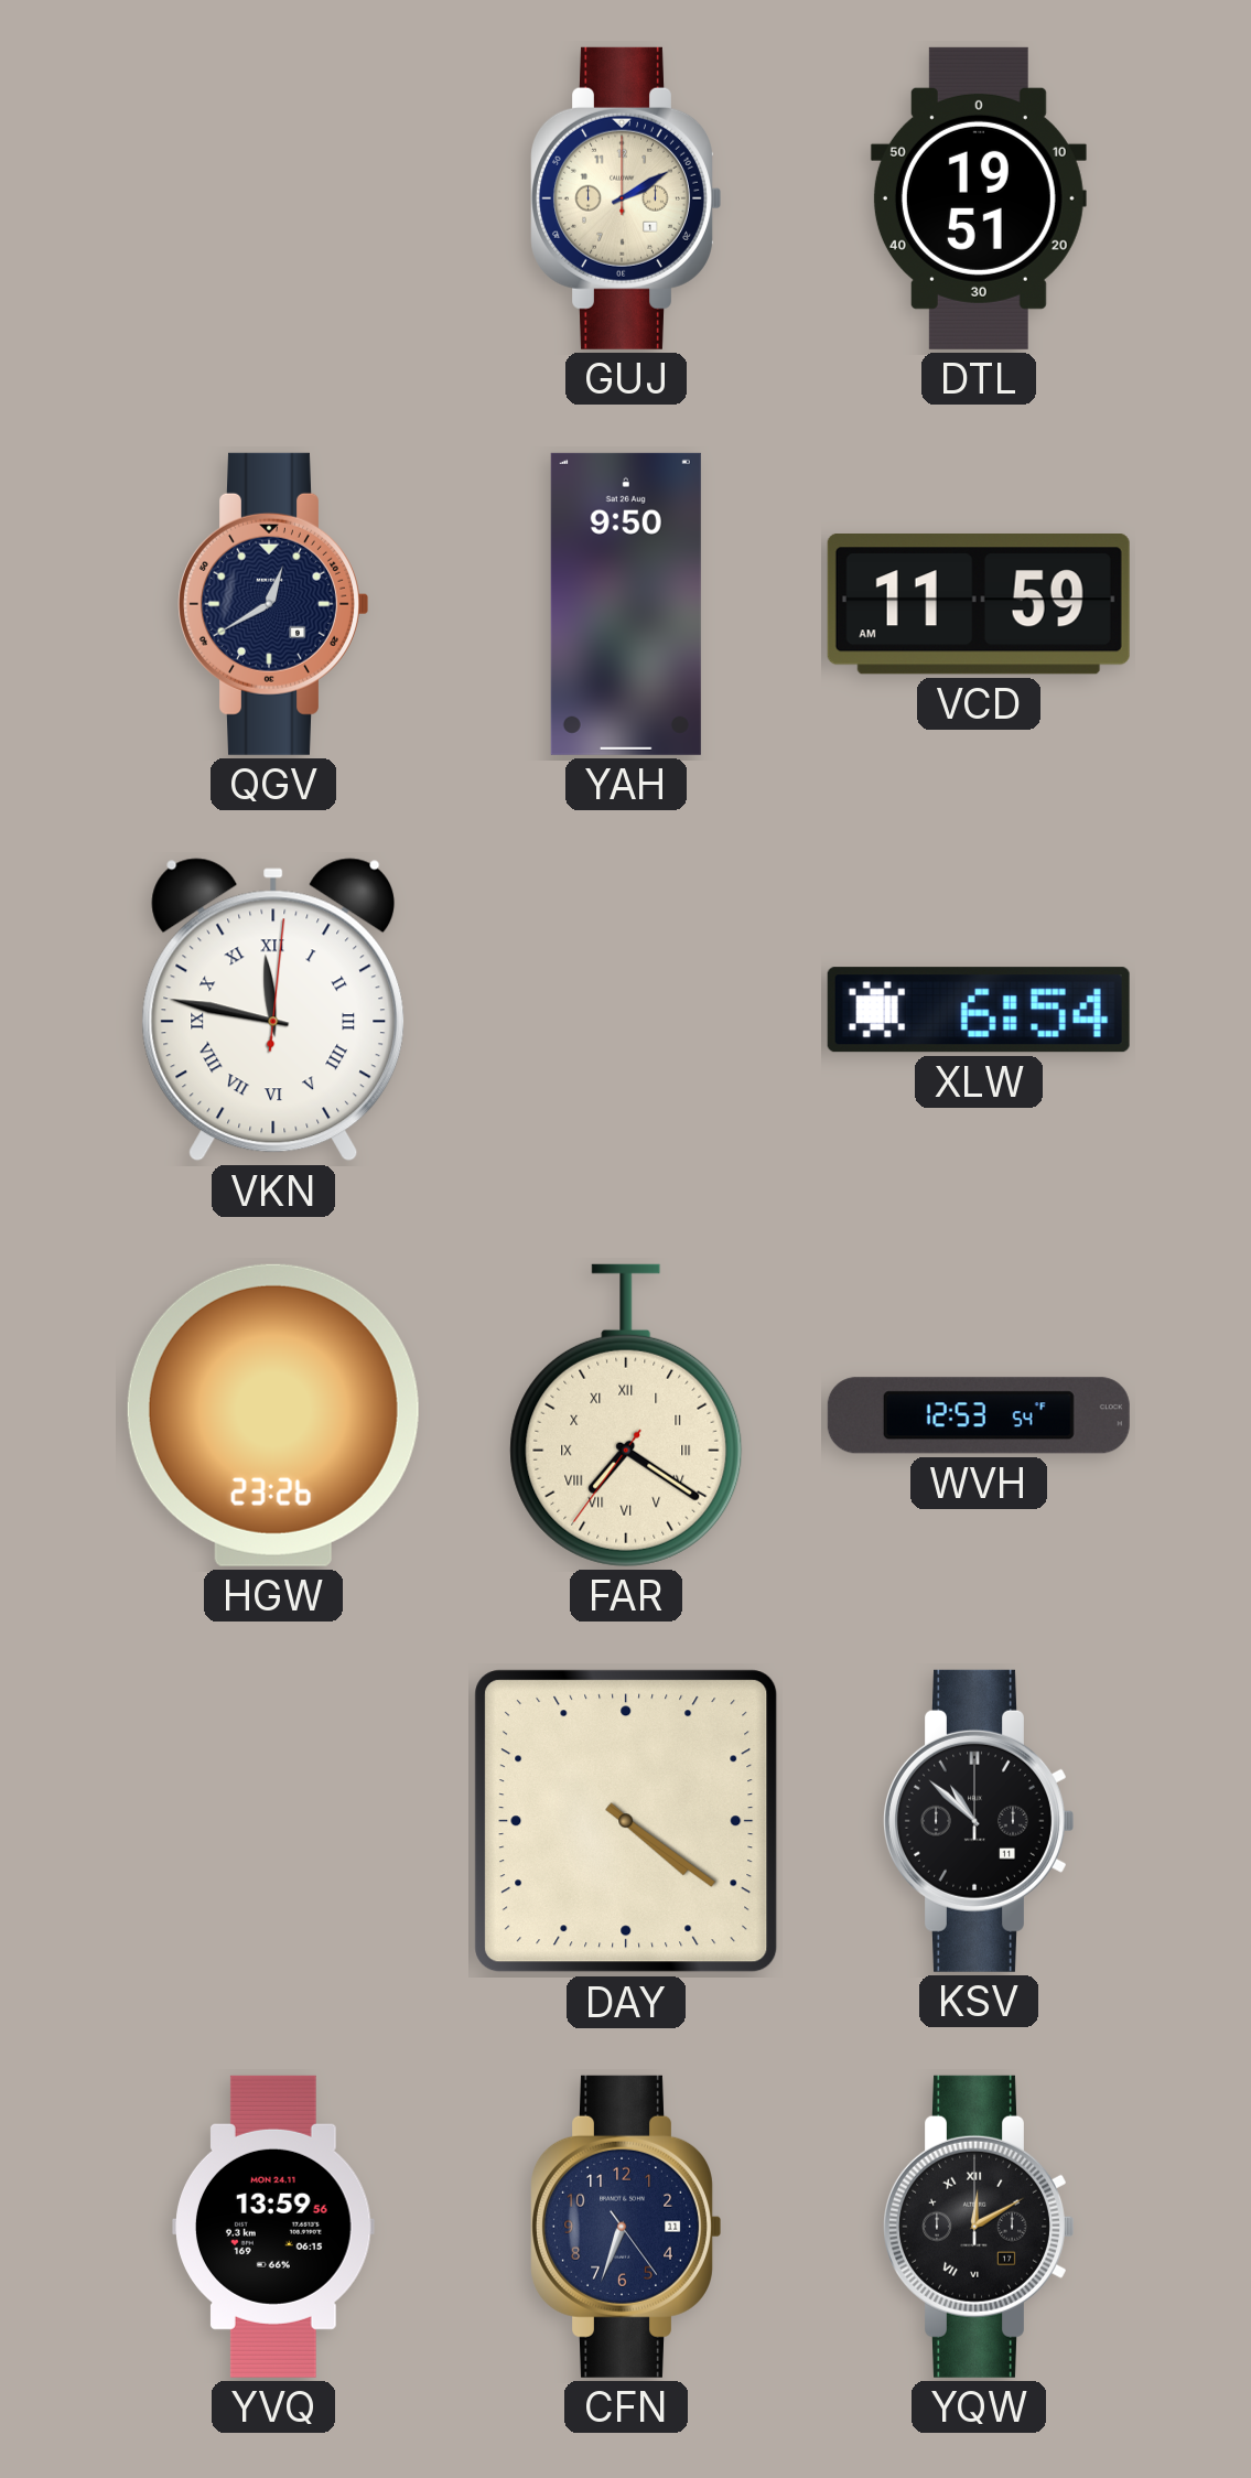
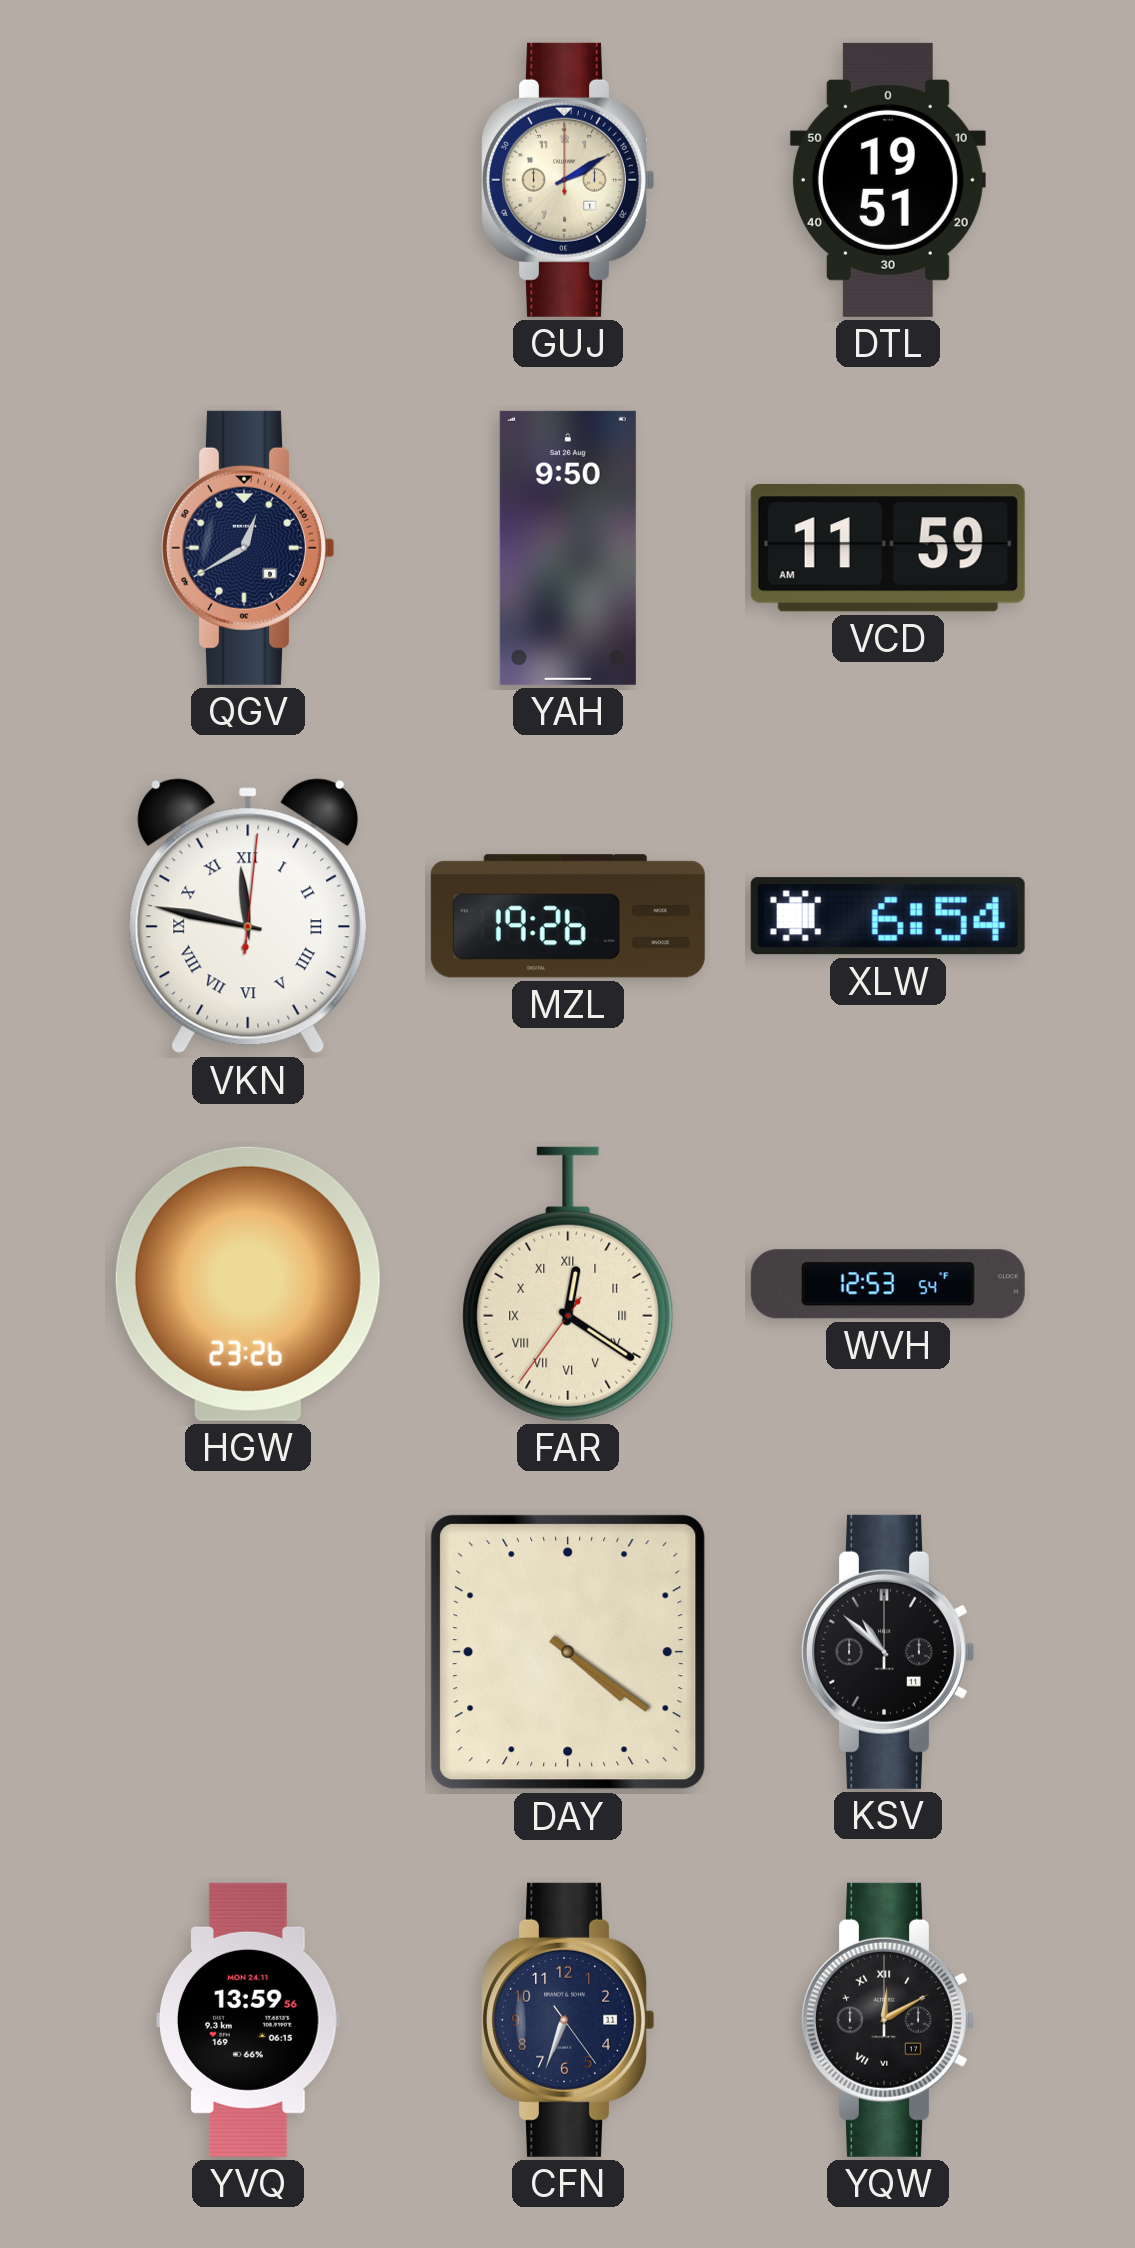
MZL: none -> 19:26
FAR: 7:20 -> 12:20
